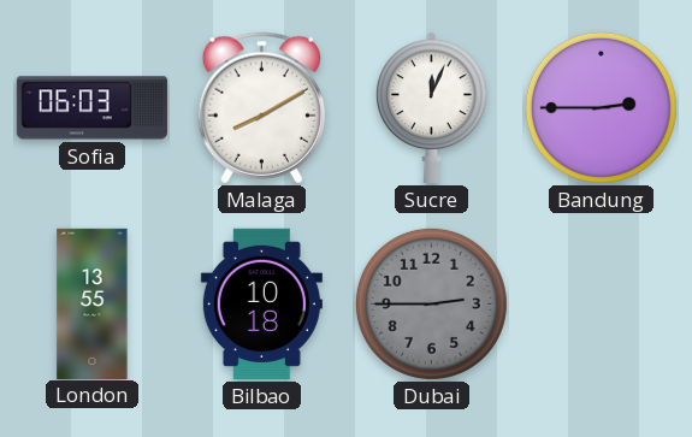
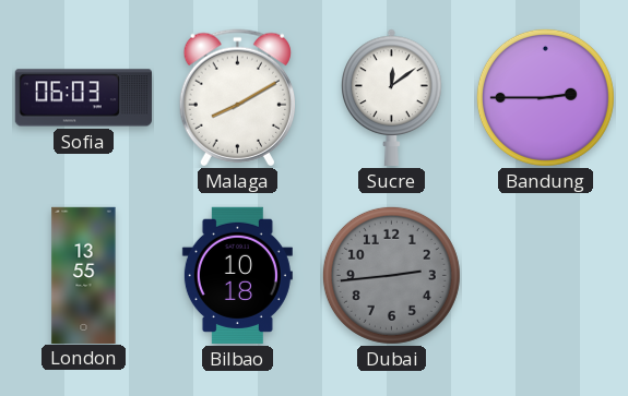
Sucre: 12:04 -> 12:09
Dubai: 2:45 -> 2:44
